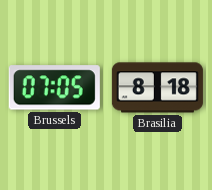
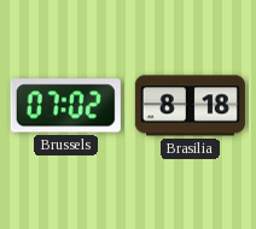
Brussels: 07:05 -> 07:02
